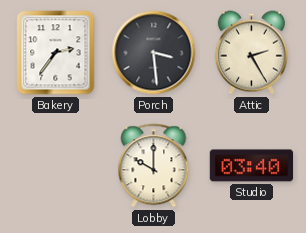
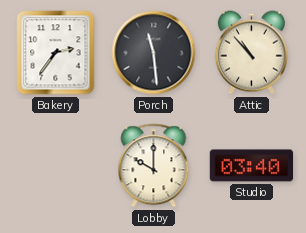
Porch: 3:29 -> 11:29
Attic: 2:25 -> 10:53
